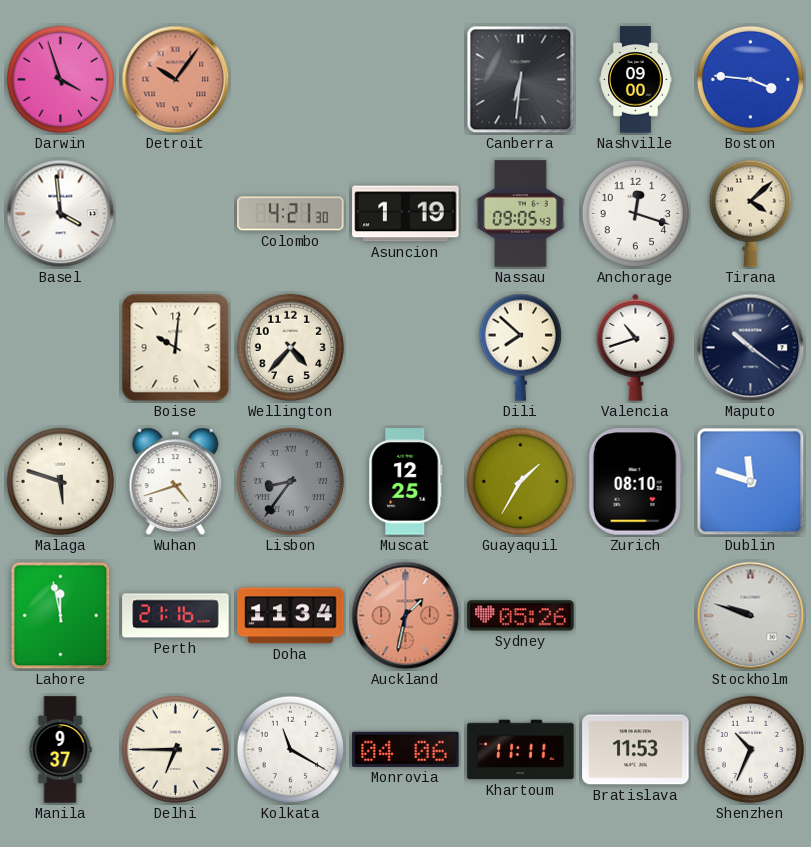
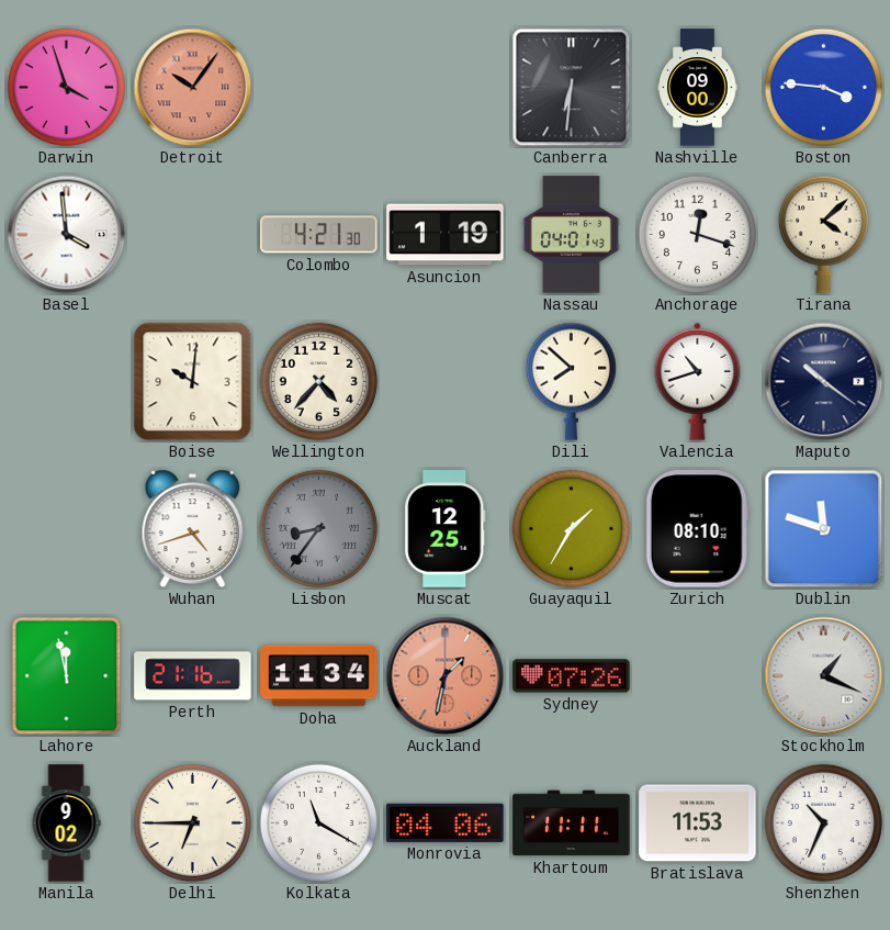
Nassau: 09:05 -> 04:01
Malaga: 5:48 -> none
Sydney: 05:26 -> 07:26
Stockholm: 9:48 -> 1:19
Manila: 9:37 -> 9:02
